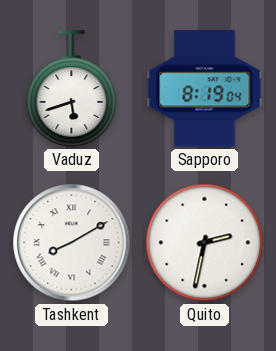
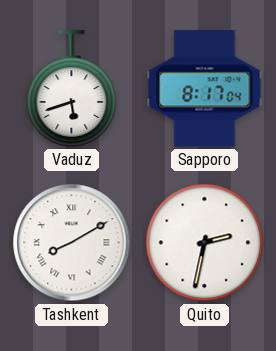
Sapporo: 8:19 -> 8:17
